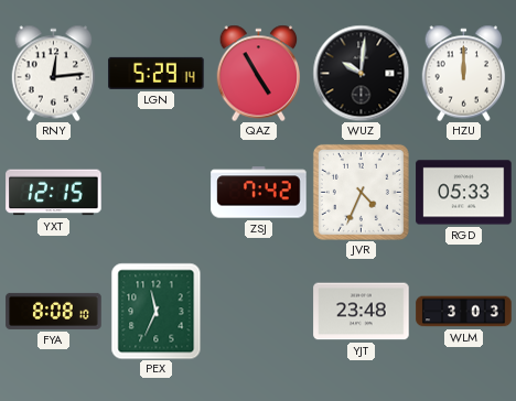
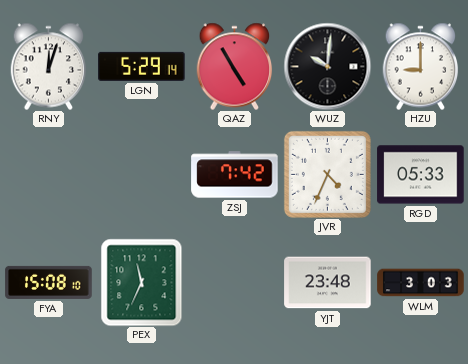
RNY: 12:14 -> 12:03
HZU: 12:00 -> 9:00
YXT: 12:15 -> none
FYA: 8:08 -> 15:08
